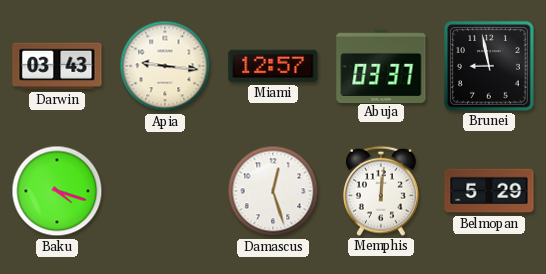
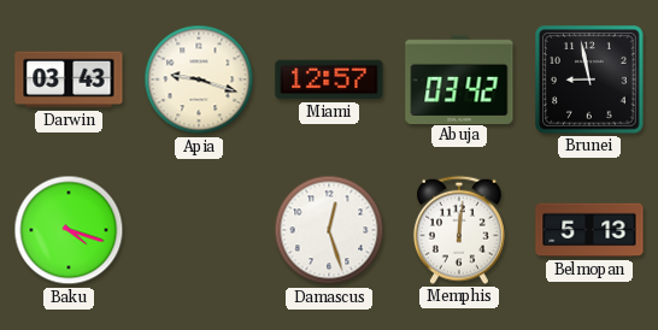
Apia: 9:16 -> 9:18
Abuja: 03:37 -> 03:42
Belmopan: 5:29 -> 5:13
